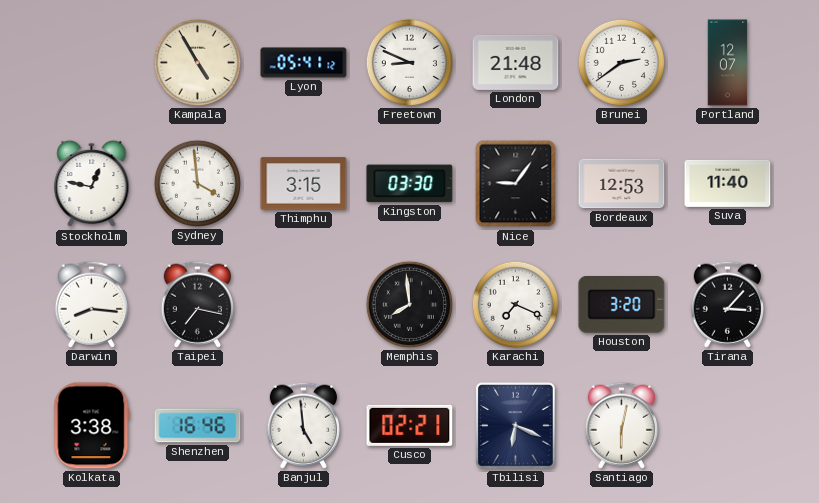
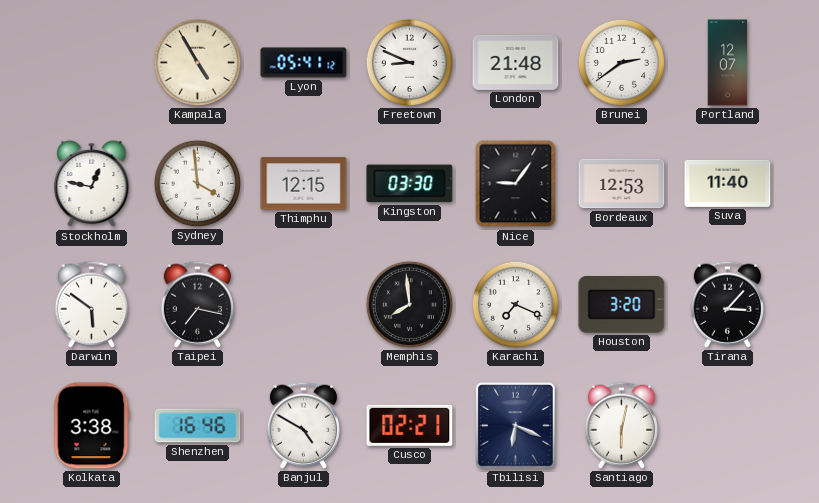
Thimphu: 3:15 -> 12:15
Darwin: 8:16 -> 5:51
Banjul: 4:59 -> 4:50
